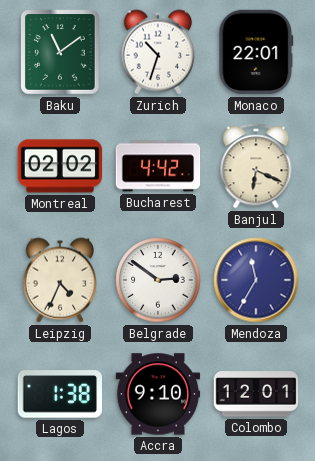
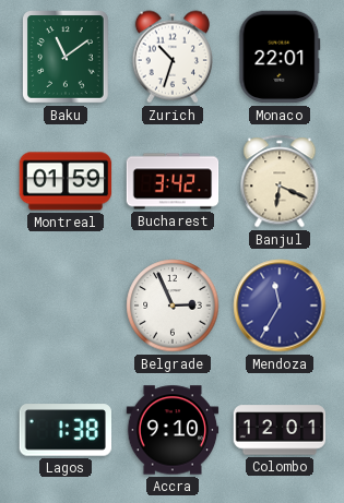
Montreal: 02:02 -> 01:59
Bucharest: 4:42 -> 3:42
Leipzig: 4:34 -> none
Belgrade: 2:51 -> 2:56
